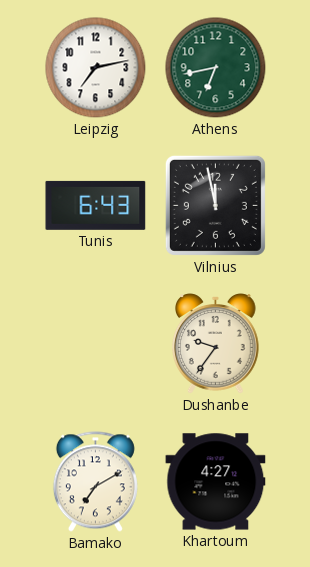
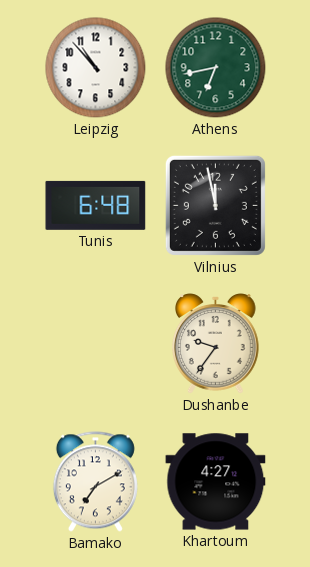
Leipzig: 7:13 -> 10:53
Tunis: 6:43 -> 6:48
